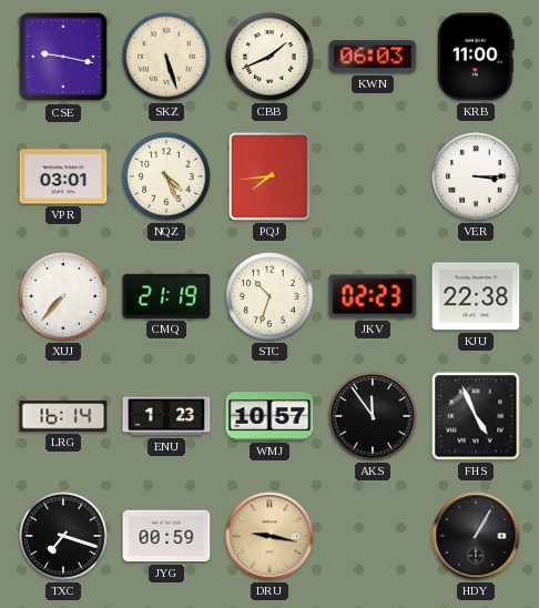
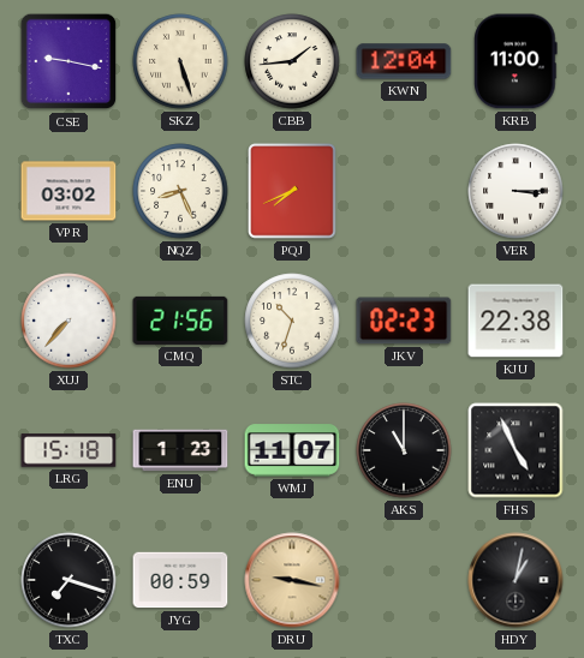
CBB: 1:41 -> 1:44
KWN: 06:03 -> 12:04
VPR: 03:01 -> 03:02
NQZ: 4:26 -> 8:26
PQJ: 7:44 -> 7:41
CMQ: 21:19 -> 21:56
LRG: 16:14 -> 15:18
WMJ: 10:57 -> 11:07
AKS: 11:54 -> 11:00
HDY: 1:05 -> 1:02
